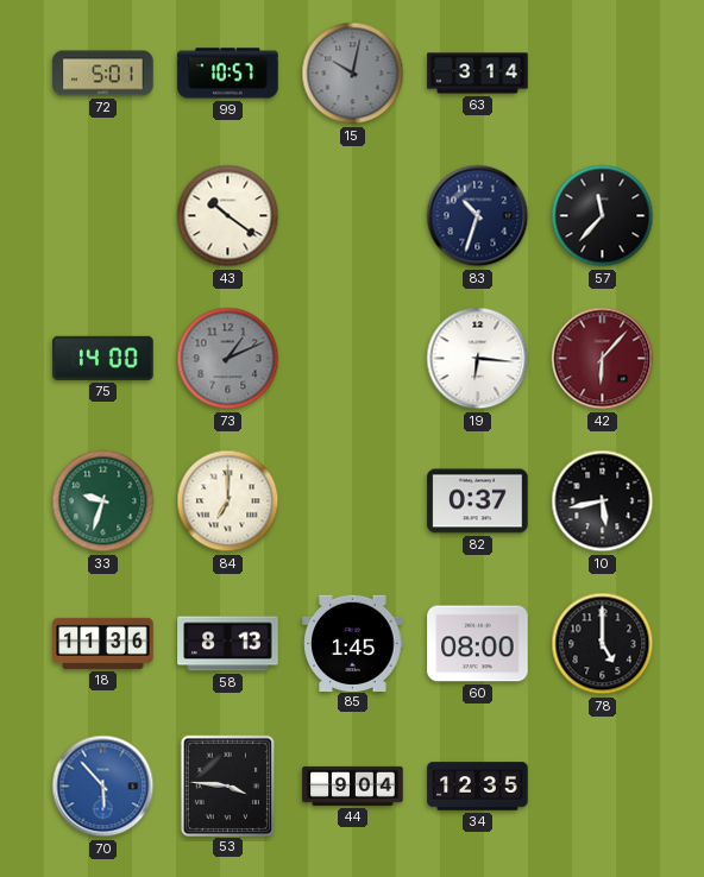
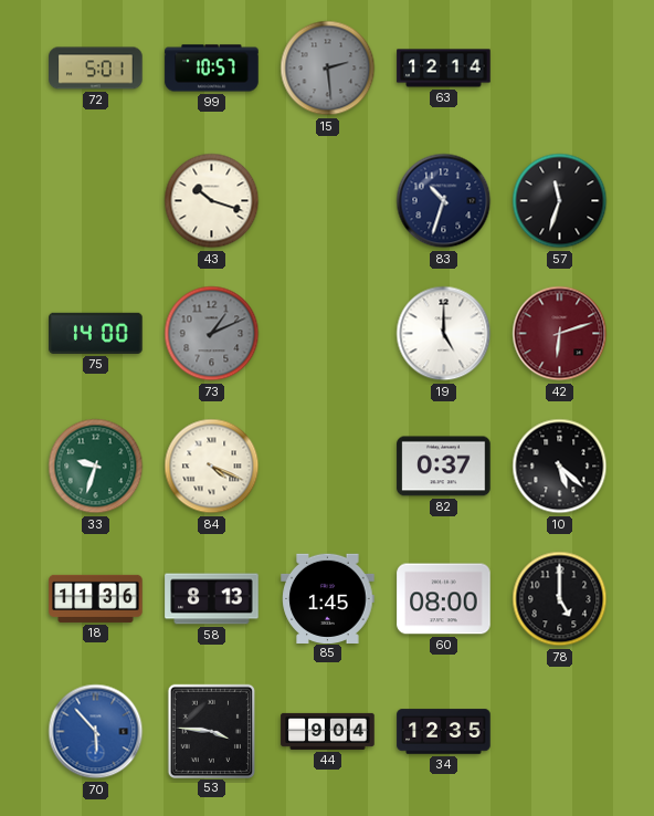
15: 10:02 -> 2:29
63: 3:14 -> 12:14
43: 10:21 -> 10:18
57: 11:37 -> 11:33
19: 6:16 -> 5:00
42: 6:07 -> 6:12
84: 7:00 -> 4:19
10: 5:43 -> 5:22
